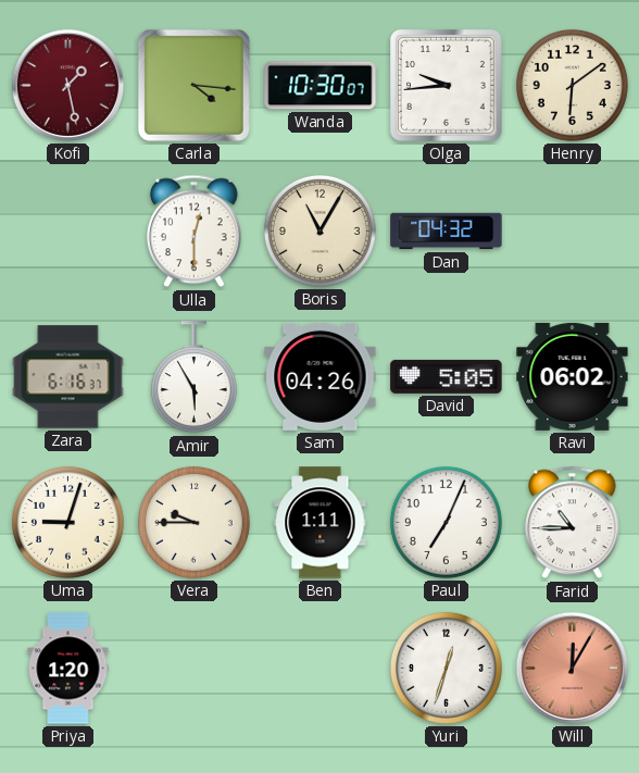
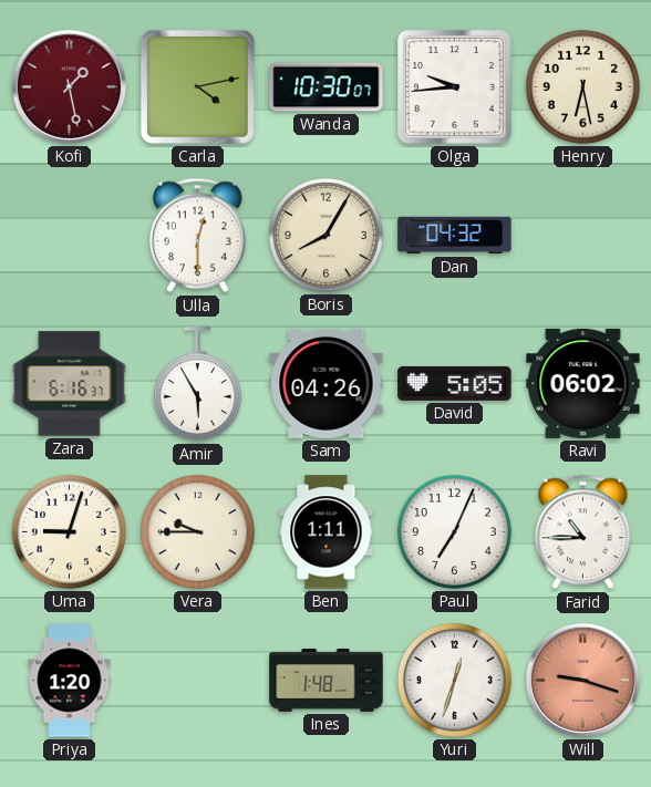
Carla: 4:16 -> 4:13
Henry: 6:09 -> 6:28
Boris: 11:05 -> 8:05
Ines: none -> 1:48
Will: 12:05 -> 9:18
